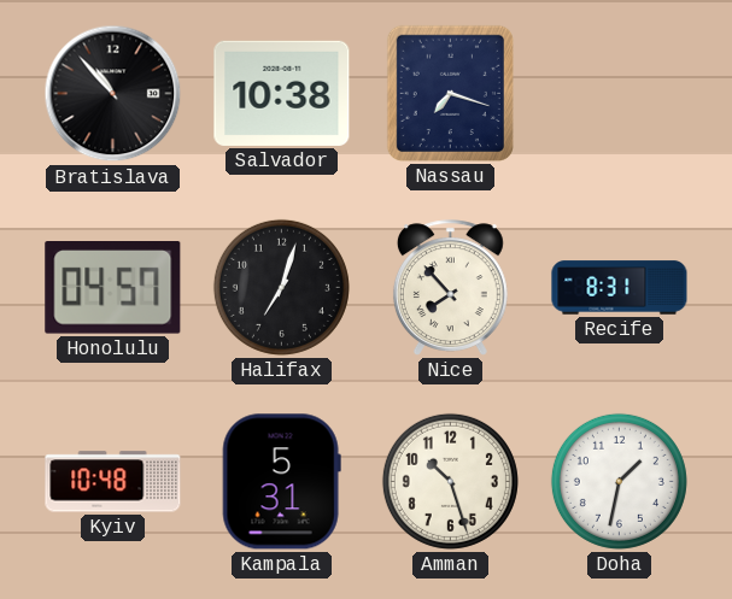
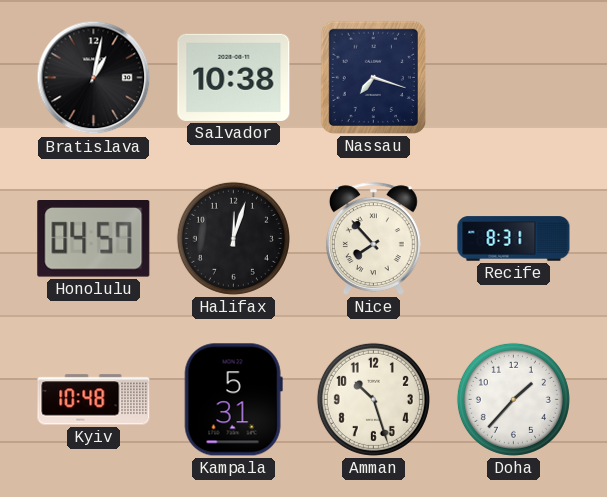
Bratislava: 10:53 -> 1:02
Halifax: 7:03 -> 12:03
Doha: 1:32 -> 1:37
